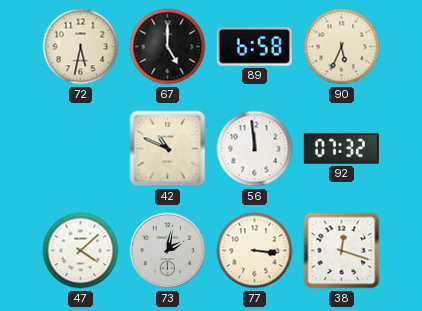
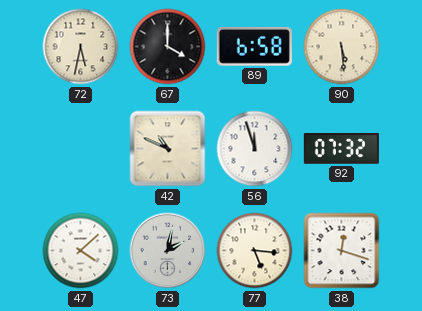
67: 5:00 -> 4:00
90: 5:34 -> 5:29
56: 11:59 -> 11:57
77: 3:16 -> 5:16
